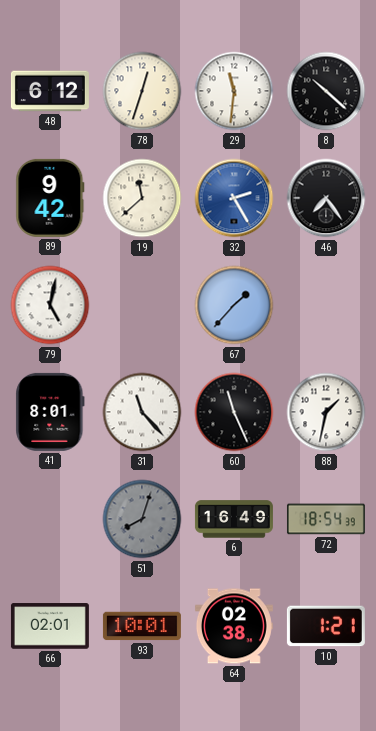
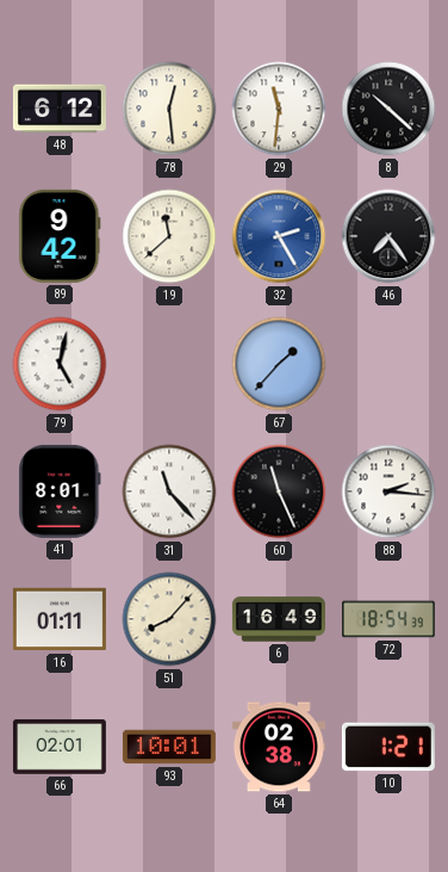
78: 12:33 -> 12:29
88: 1:32 -> 2:16
16: none -> 01:11
51: 8:03 -> 8:07
51 dial: grey -> cream
